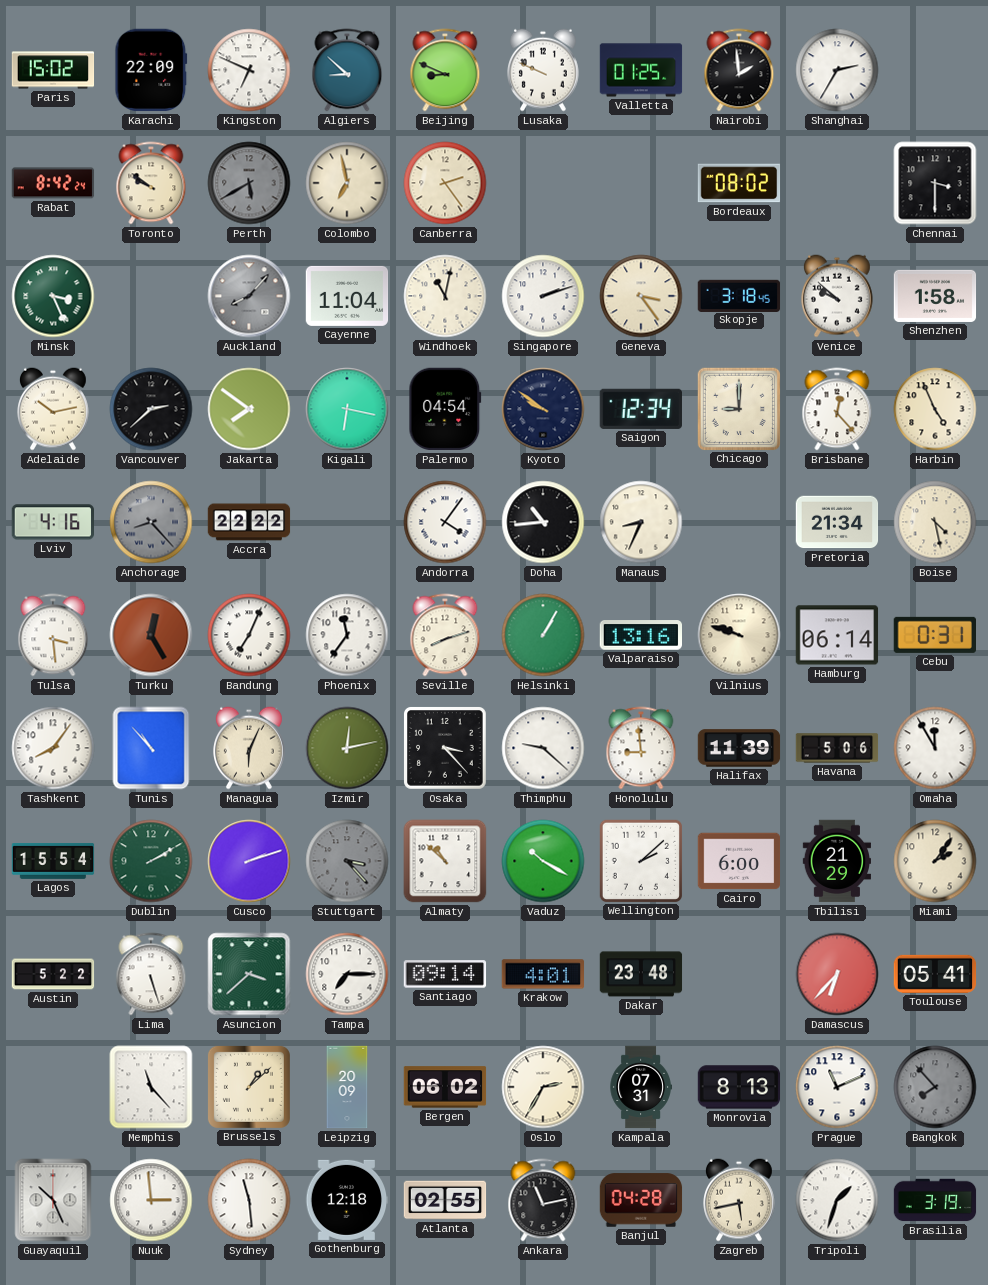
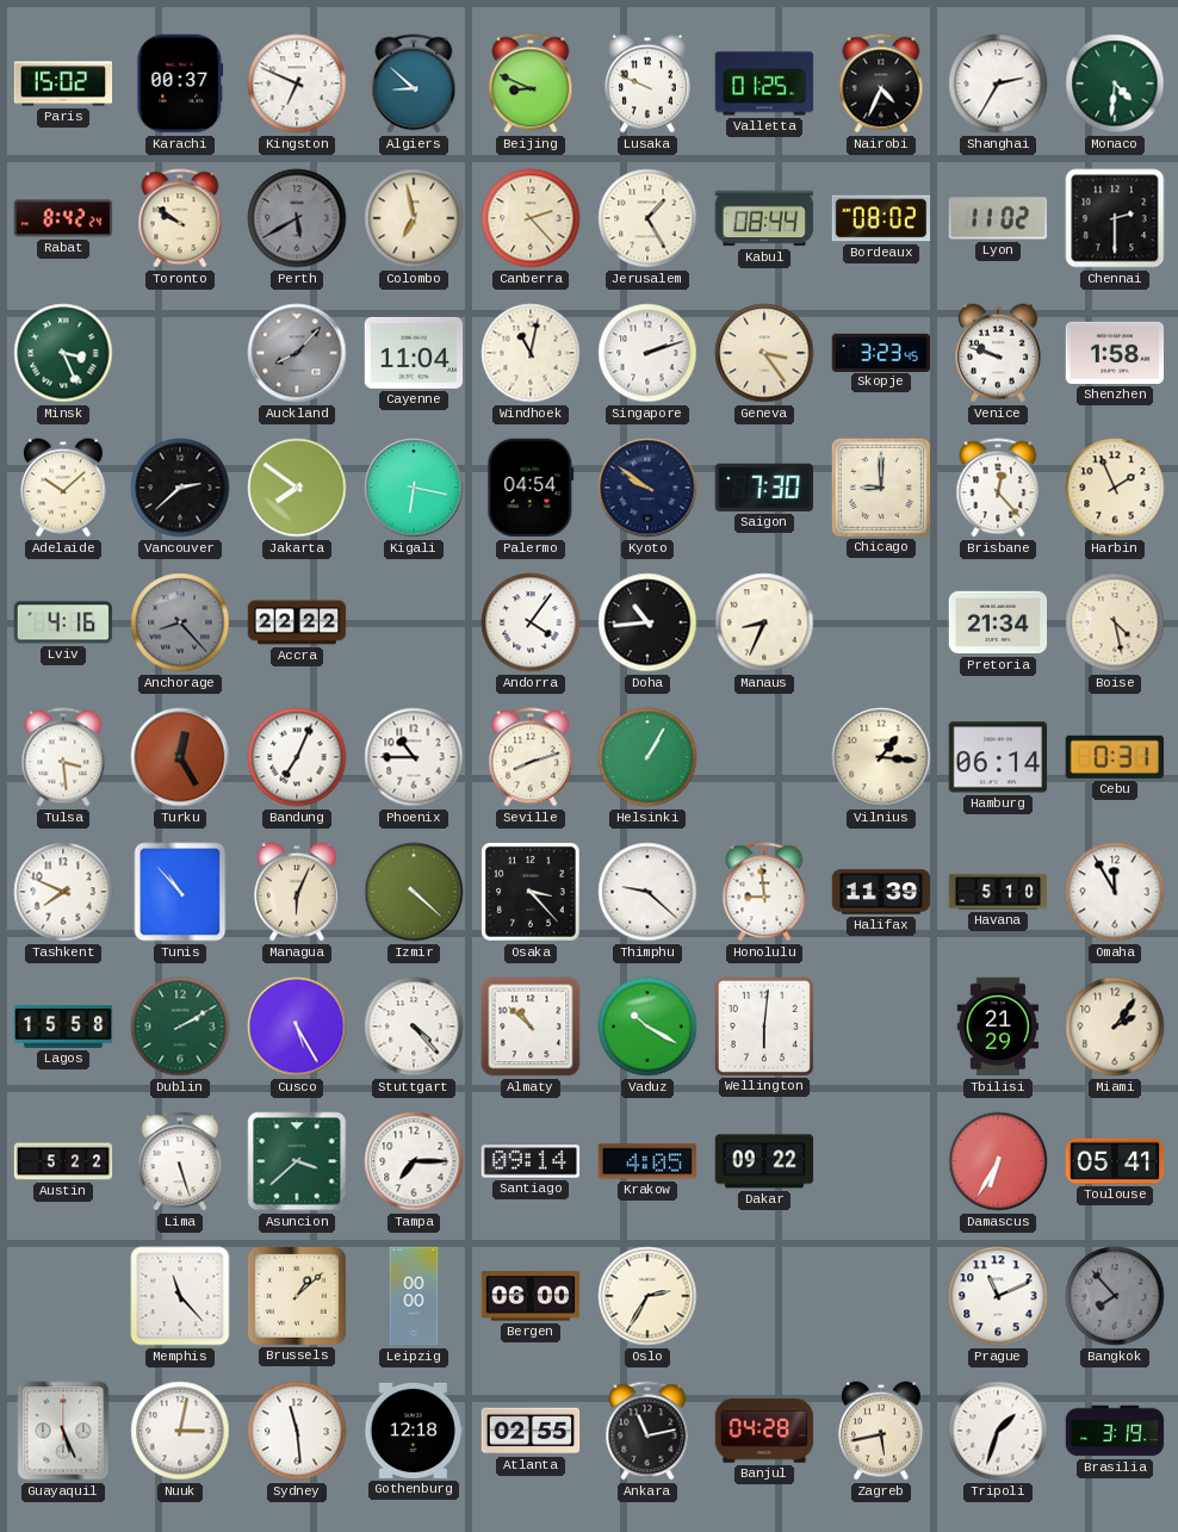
Karachi: 22:09 -> 00:37
Nairobi: 1:59 -> 4:34
Monaco: none -> 4:31
Canberra: 2:24 -> 2:23
Jerusalem: none -> 1:25
Kabul: none -> 08:44
Lyon: none -> 11:02
Chennai: 3:30 -> 2:30
Skopje: 3:18 -> 3:23
Venice: 9:52 -> 9:48
Adelaide: 10:13 -> 10:08
Saigon: 12:34 -> 7:30
Harbin: 4:56 -> 1:56
Phoenix: 11:36 -> 10:45
Valparaiso: 13:16 -> none
Vilnius: 9:48 -> 1:16
Tashkent: 8:06 -> 7:49
Izmir: 12:13 -> 4:22
Havana: 5:06 -> 5:10
Lagos: 15:54 -> 15:58
Cusco: 2:12 -> 5:25
Stuttgart: 3:23 -> 4:23
Stuttgart dial: grey -> white
Wellington: 2:08 -> 6:01
Cairo: 6:00 -> none
Krakow: 4:01 -> 4:05
Dakar: 23:48 -> 09:22
Damascus: 6:37 -> 6:35
Leipzig: 20:09 -> 00:00
Bergen: 06:02 -> 06:00
Kampala: 07:31 -> none
Monrovia: 8:13 -> none
Guayaquil: 10:26 -> 5:26
Nuuk: 2:59 -> 3:02
